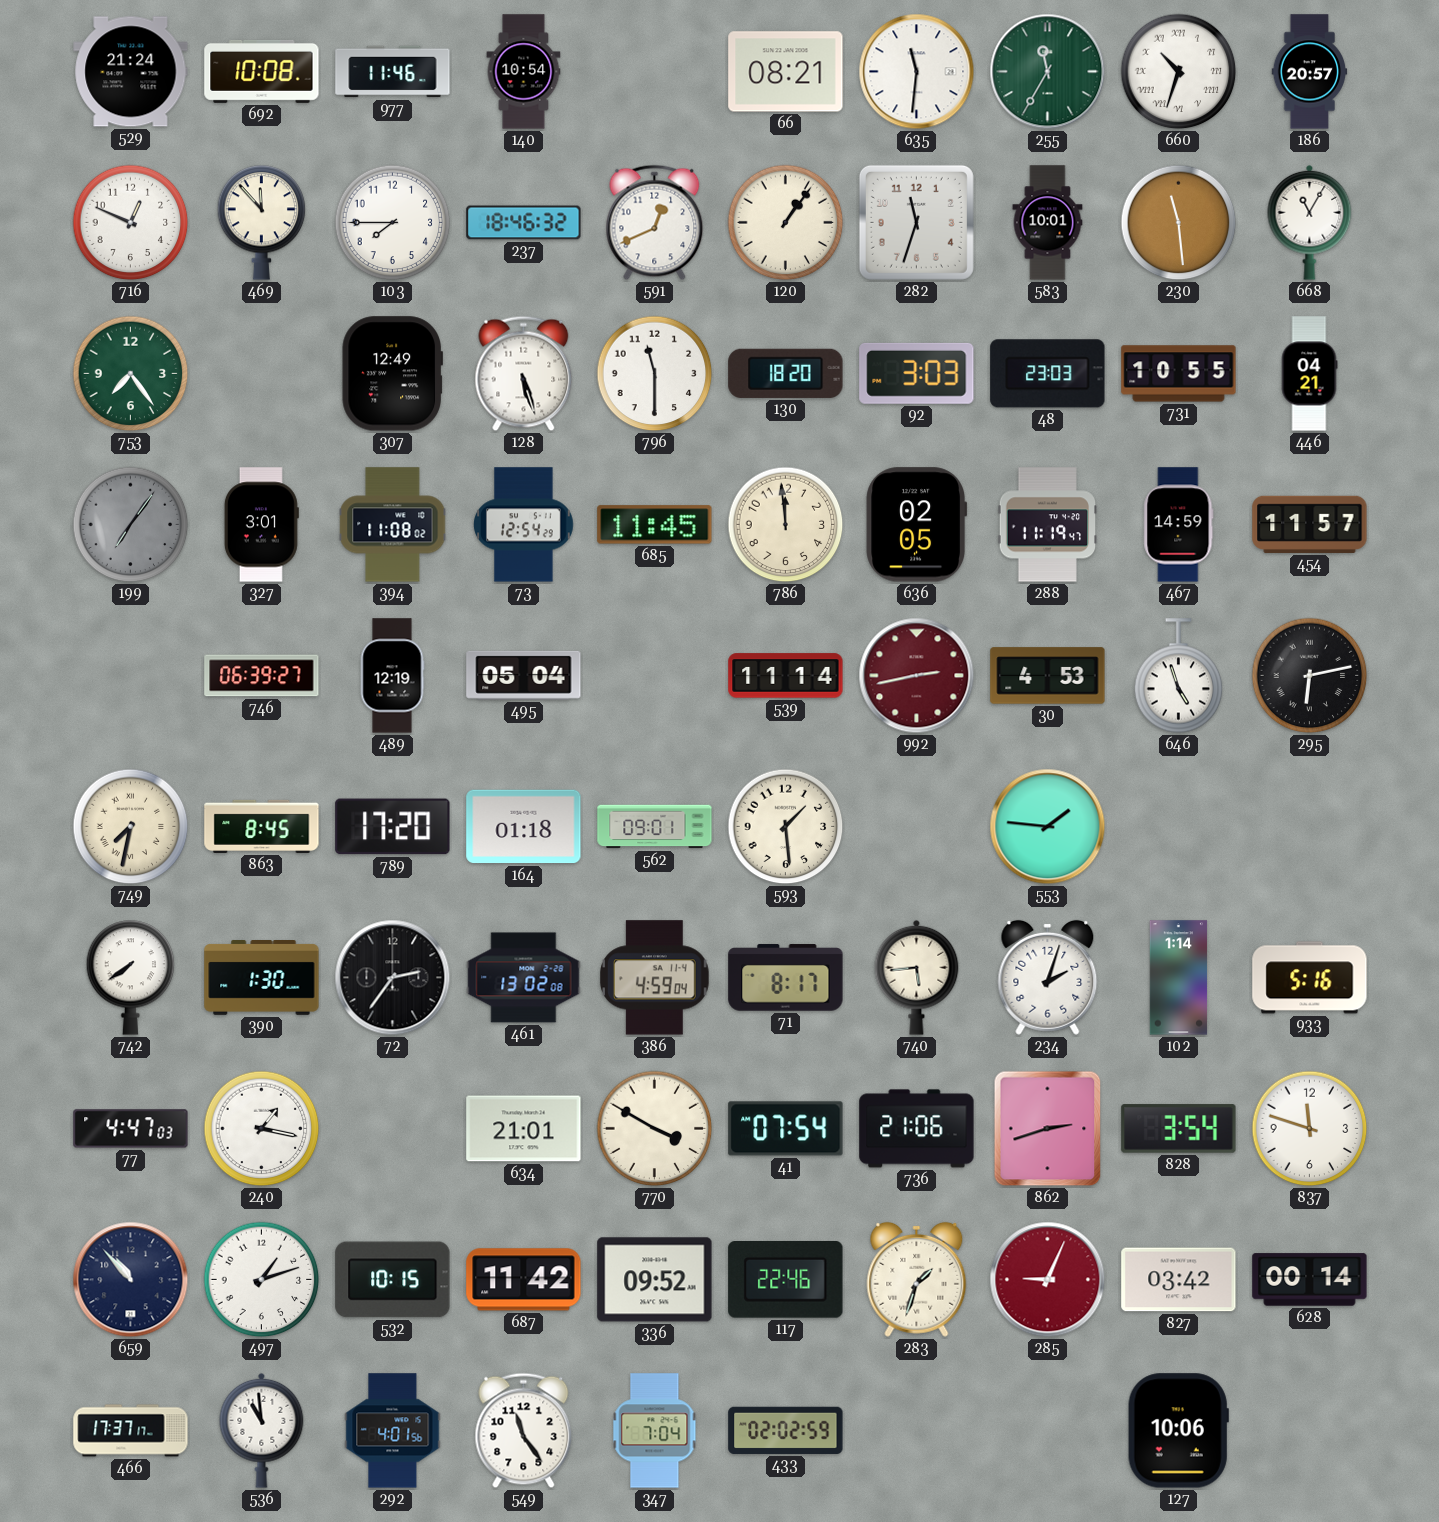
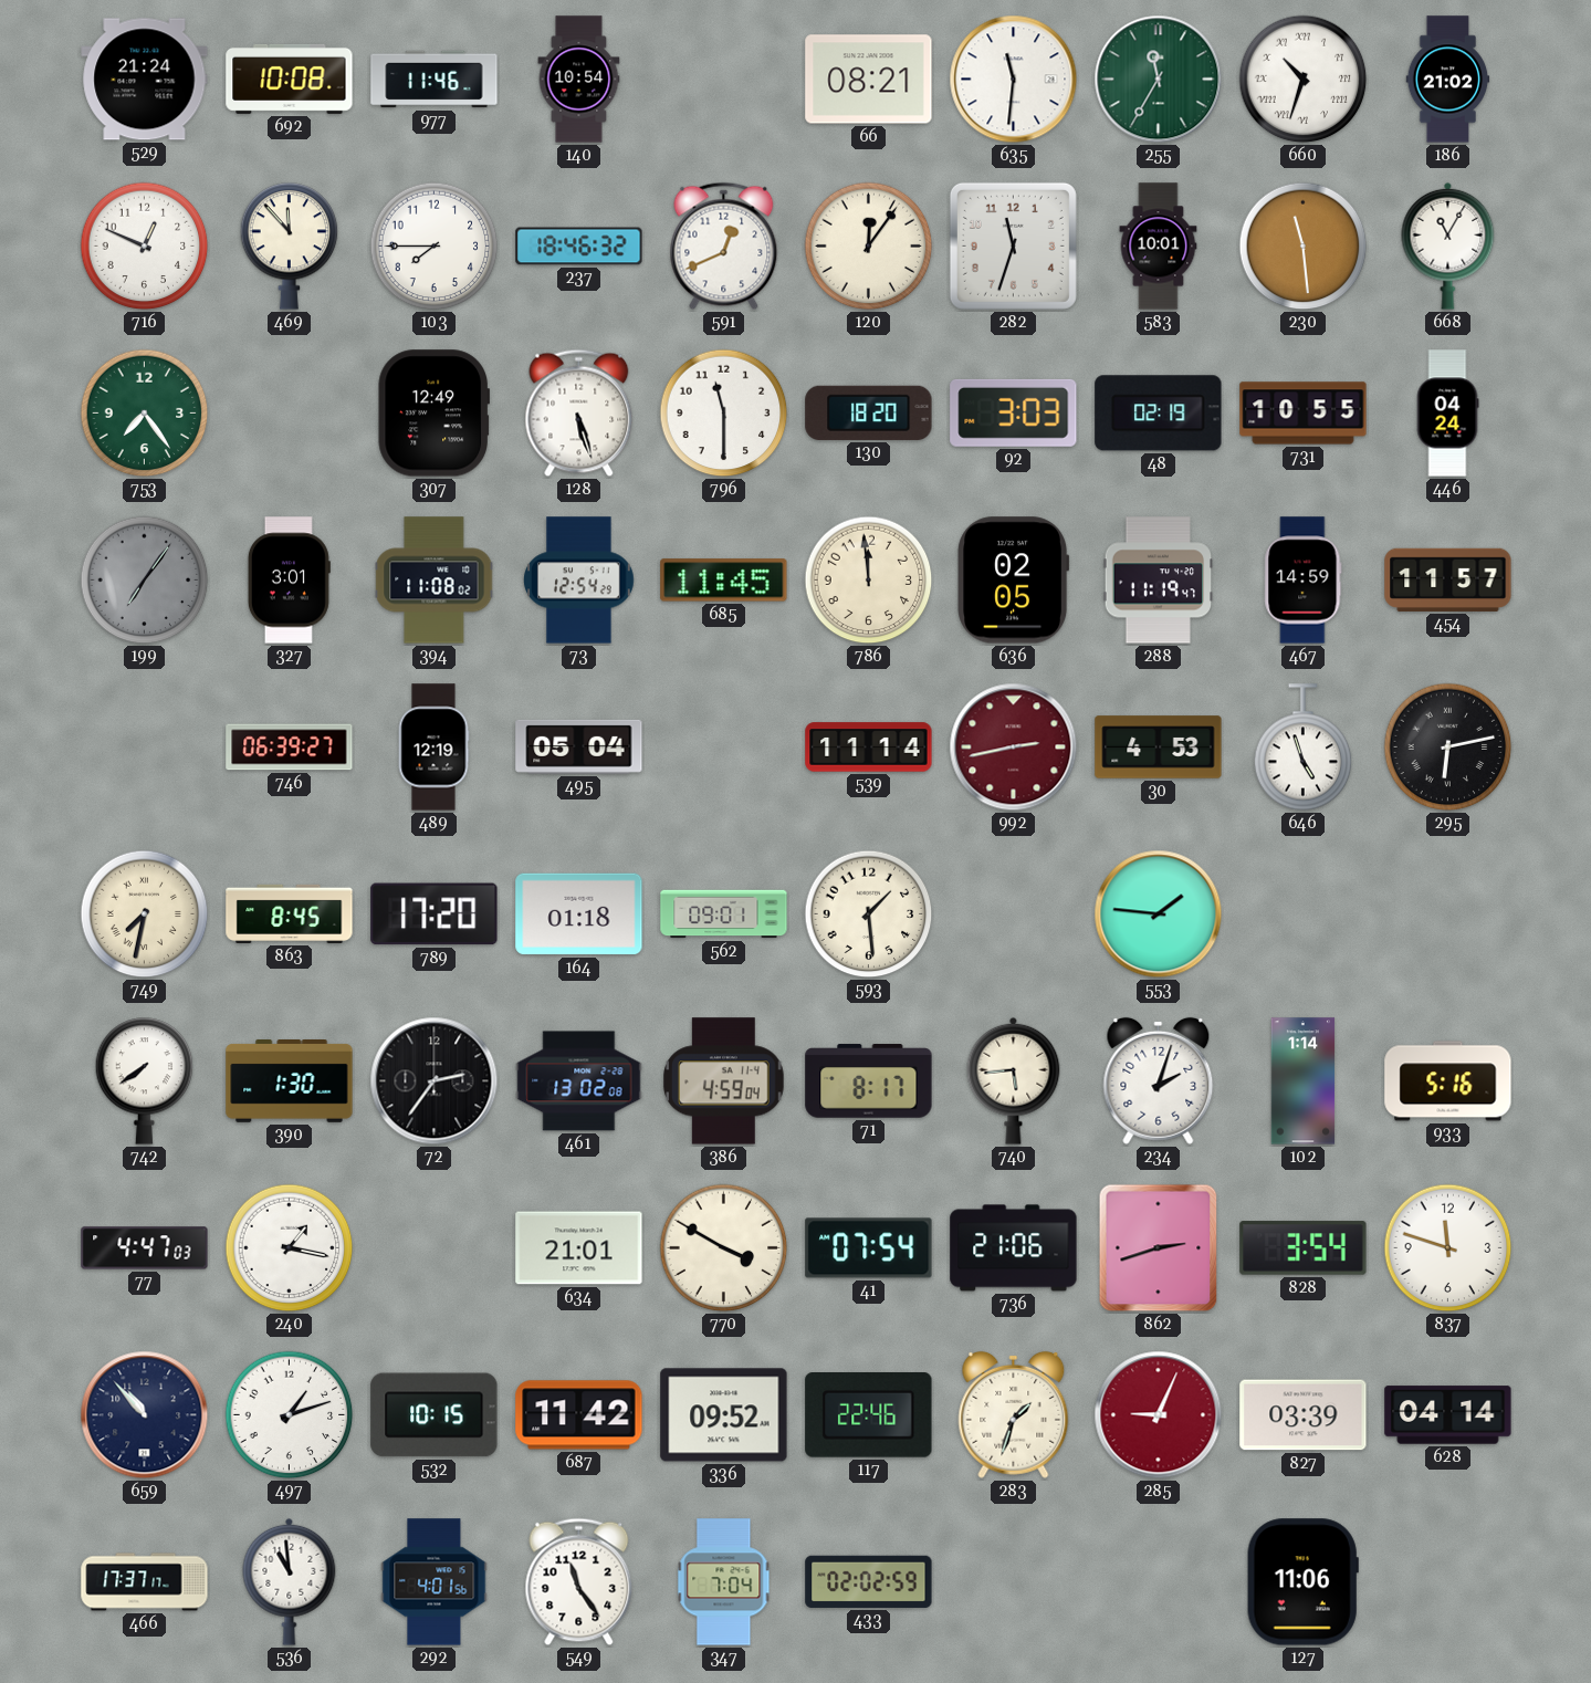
186: 20:57 -> 21:02
120: 1:06 -> 12:06
48: 23:03 -> 02:19
446: 04:21 -> 04:24
827: 03:42 -> 03:39
628: 00:14 -> 04:14
127: 10:06 -> 11:06
